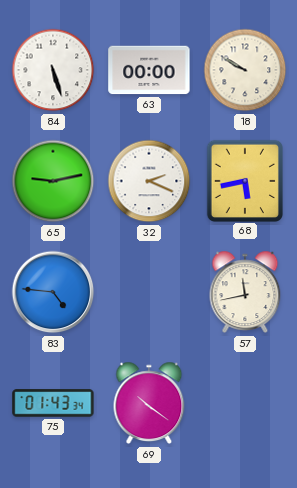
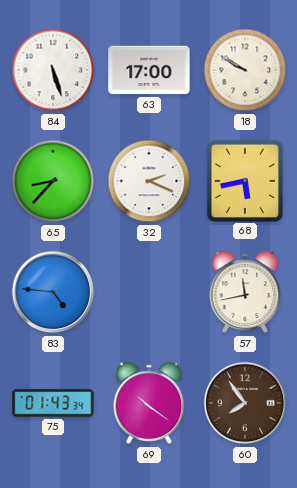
63: 00:00 -> 17:00
65: 9:13 -> 8:37
60: none -> 7:54
